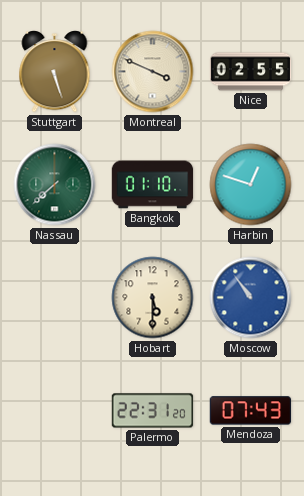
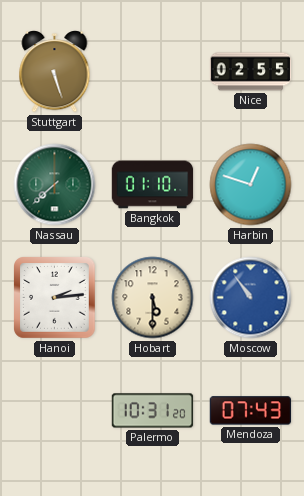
Montreal: 3:49 -> none
Hanoi: none -> 2:14
Palermo: 22:31 -> 10:31
